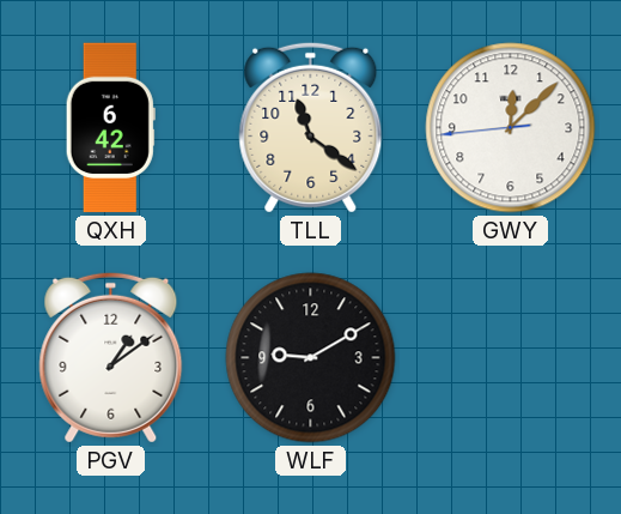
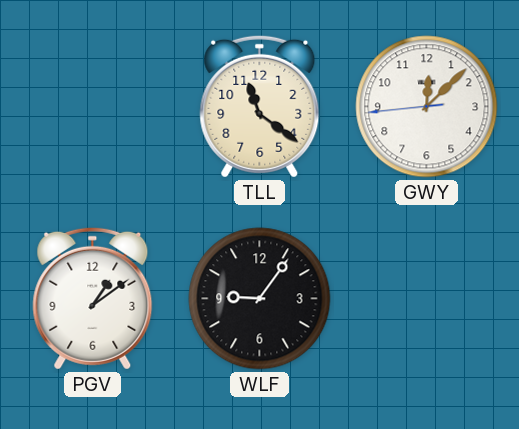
QXH: 6:42 -> none
WLF: 9:10 -> 9:06
